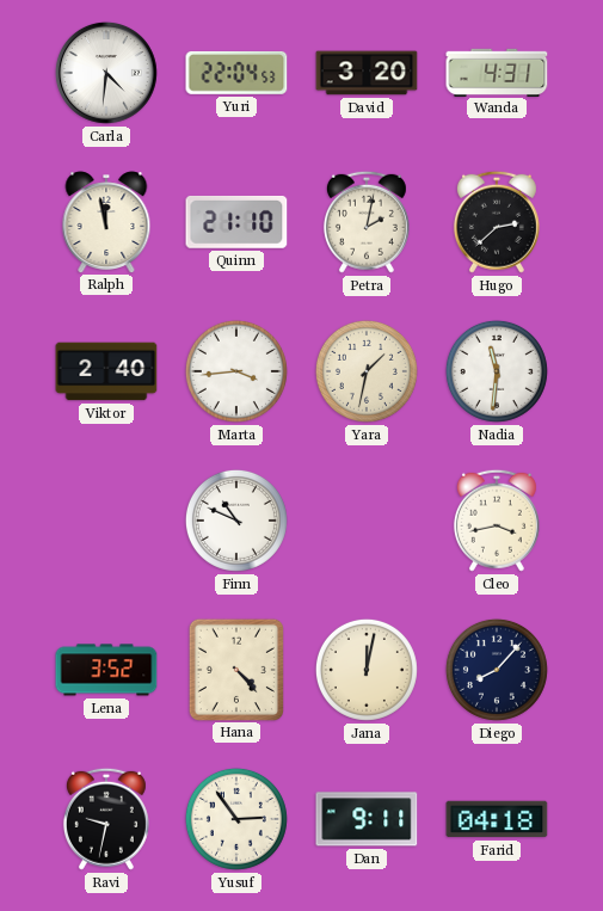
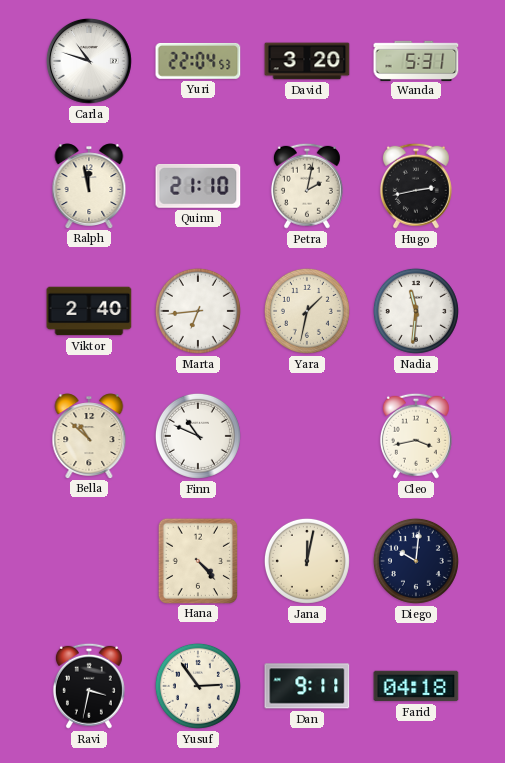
Carla: 4:31 -> 10:48
Wanda: 4:31 -> 5:31
Hugo: 2:38 -> 2:43
Marta: 3:44 -> 6:44
Bella: none -> 10:52
Lena: 3:52 -> none
Diego: 8:07 -> 10:01
Ravi: 9:32 -> 3:32
